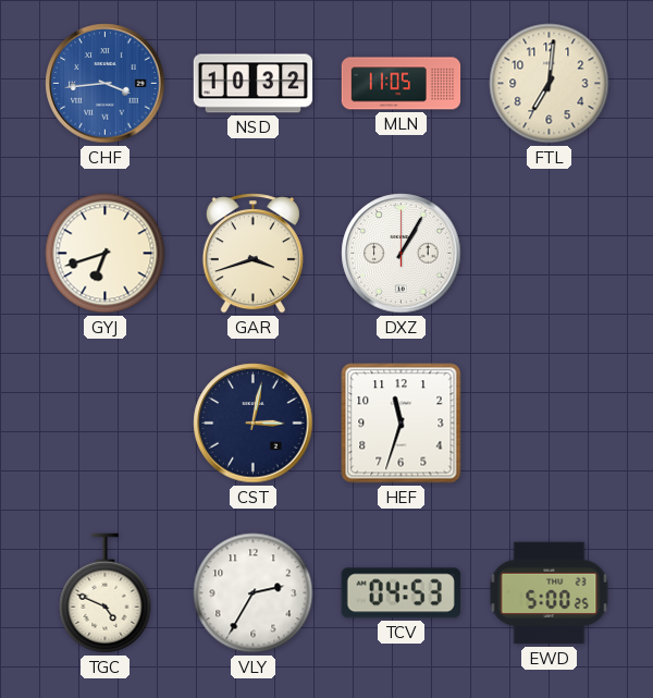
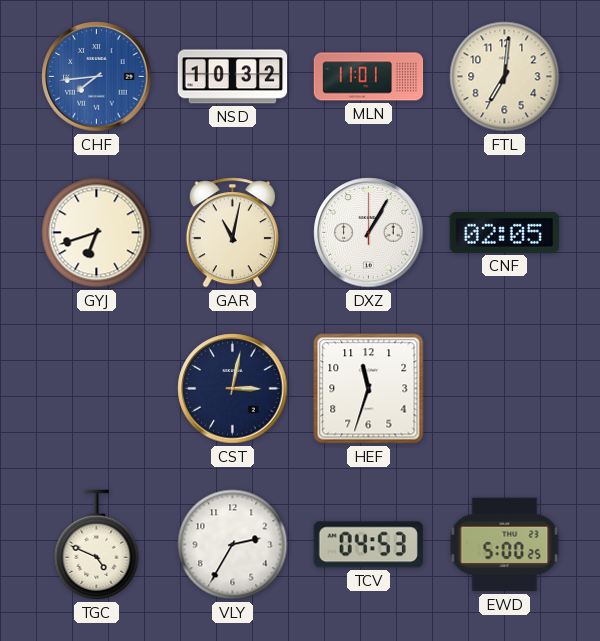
CHF: 3:44 -> 7:44
MLN: 11:05 -> 11:01
GAR: 3:42 -> 11:02
CNF: none -> 02:05
